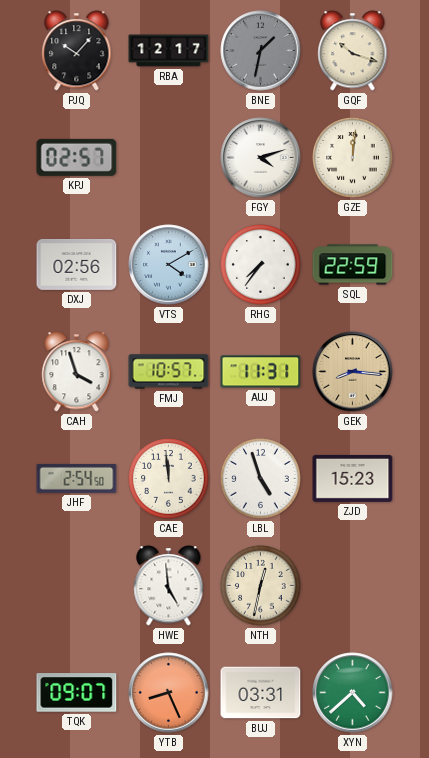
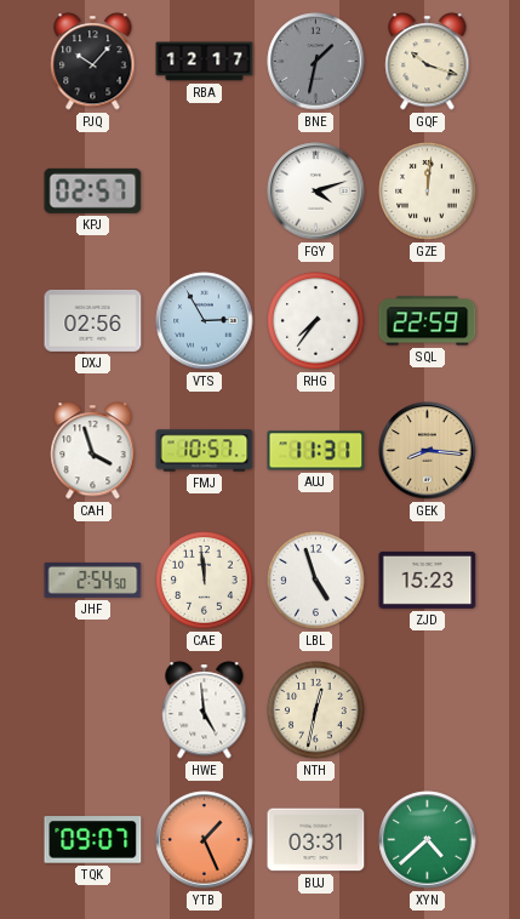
VTS: 4:10 -> 2:55
YTB: 8:26 -> 1:26
